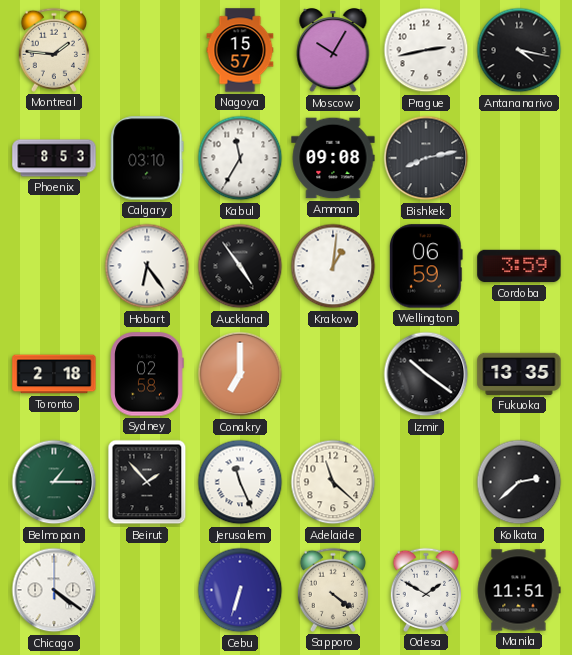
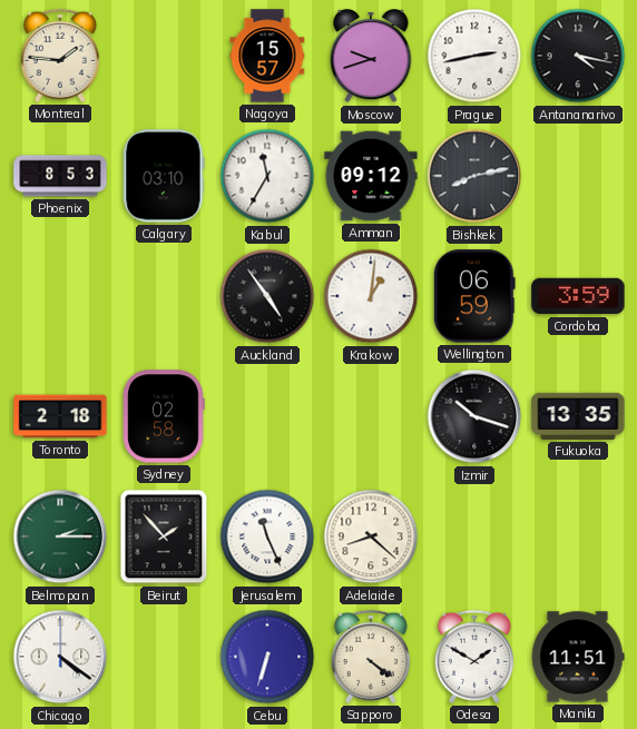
Moscow: 10:05 -> 9:42
Amman: 09:08 -> 09:12
Hobart: 6:24 -> none
Conakry: 7:00 -> none
Izmir: 10:21 -> 10:18
Belmopan: 1:15 -> 2:15
Adelaide: 11:22 -> 8:22
Kolkata: 2:38 -> none
